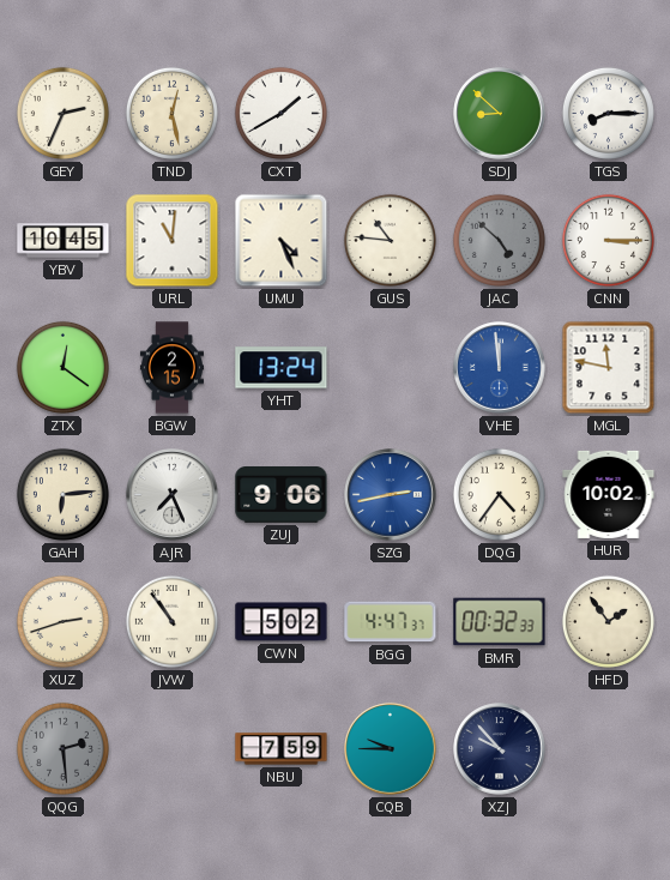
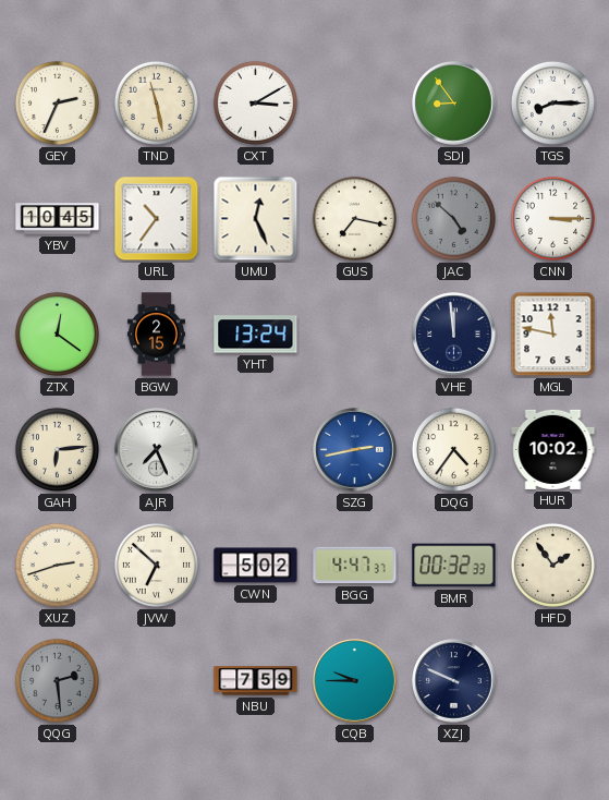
TND: 12:28 -> 11:28
CXT: 1:40 -> 3:10
SDJ: 8:52 -> 8:54
URL: 11:01 -> 10:36
UMU: 4:26 -> 12:26
GUS: 10:46 -> 7:17
VHE dial: blue -> navy
ZUJ: 9:06 -> none
JVW: 10:54 -> 6:52
XZJ: 9:53 -> 9:49
